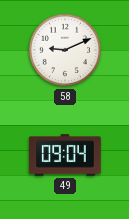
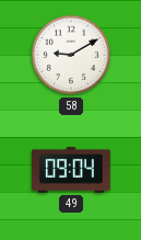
58: 9:11 -> 9:10
